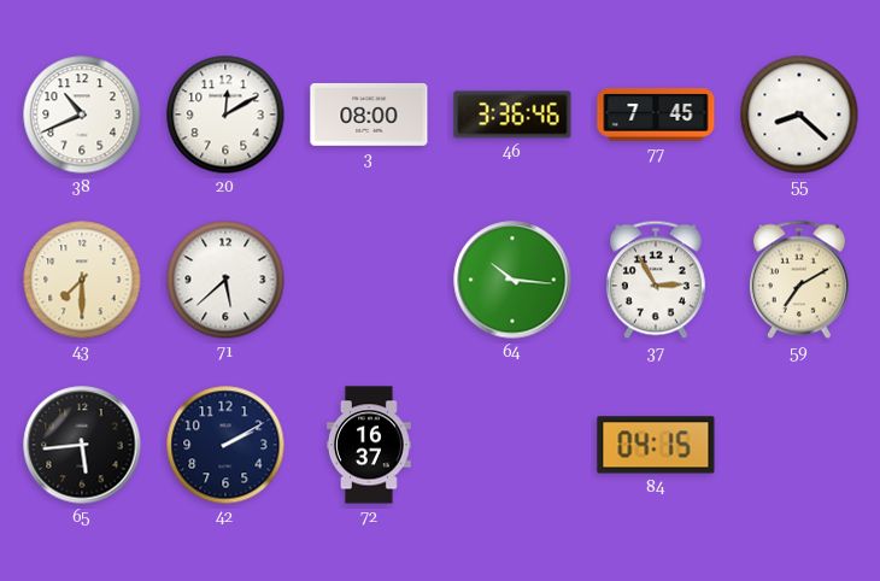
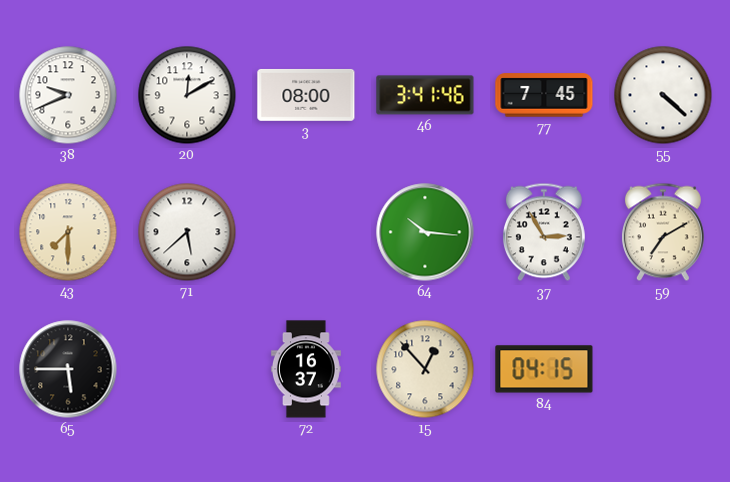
38: 10:41 -> 9:41
46: 3:36 -> 3:41
55: 8:22 -> 4:22
65: 5:44 -> 5:45
42: 2:10 -> none
15: none -> 12:53
